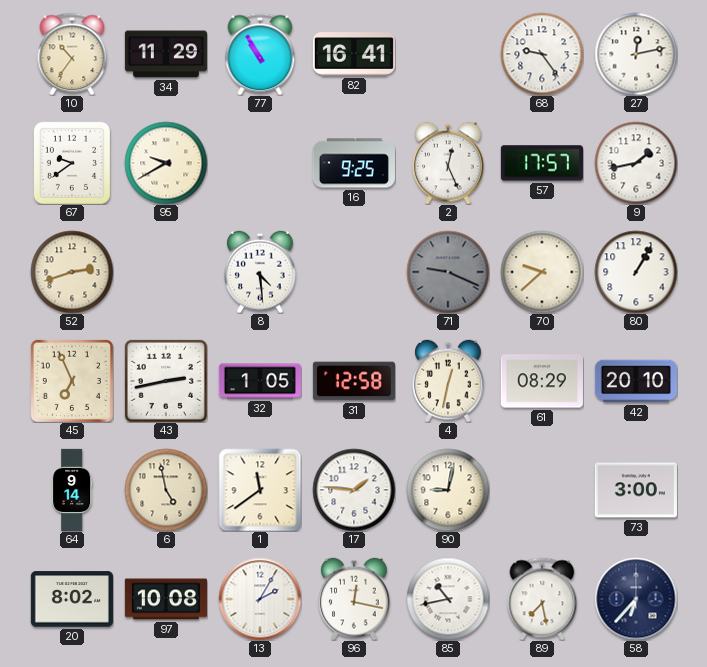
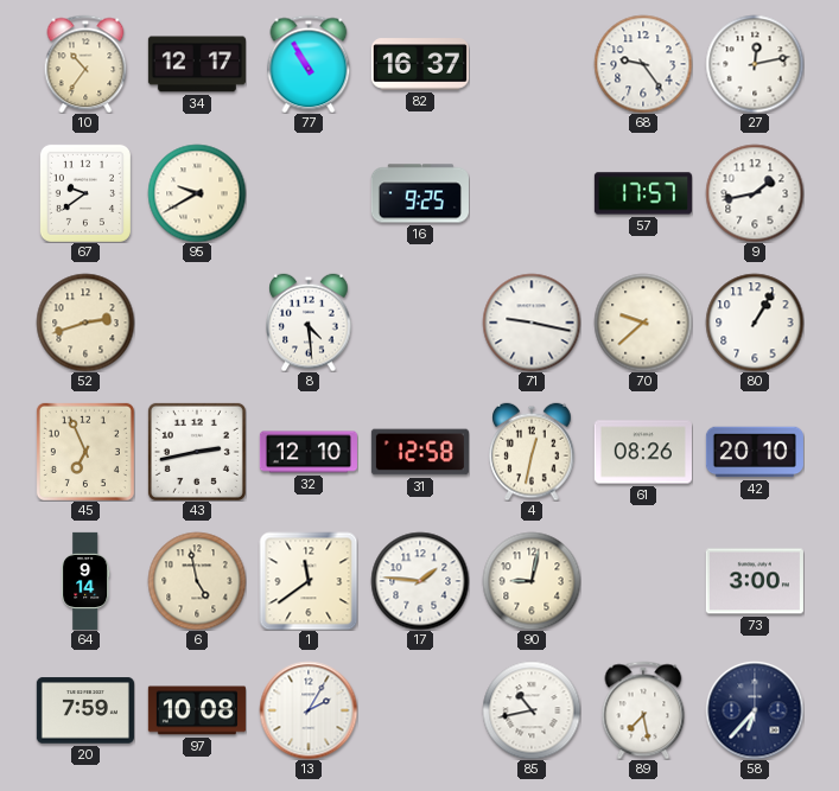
34: 11:29 -> 12:17
82: 16:41 -> 16:37
2: 12:26 -> none
71: 9:19 -> 9:17
71 dial: grey -> white
32: 1:05 -> 12:10
61: 08:29 -> 08:26
20: 8:02 -> 7:59
96: 12:17 -> none
